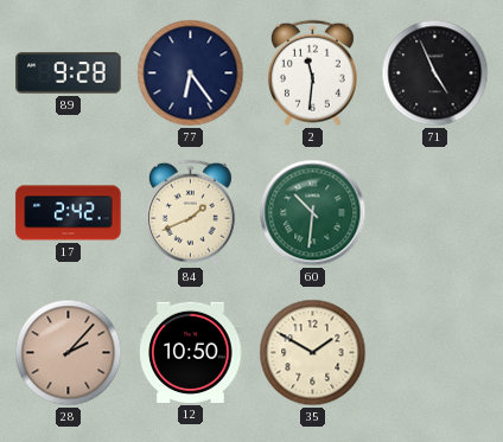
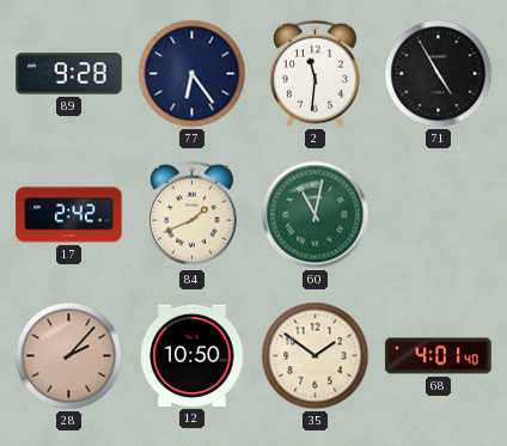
71: 4:56 -> 4:55
60: 10:31 -> 11:02
35: 1:50 -> 1:51
68: none -> 4:01
